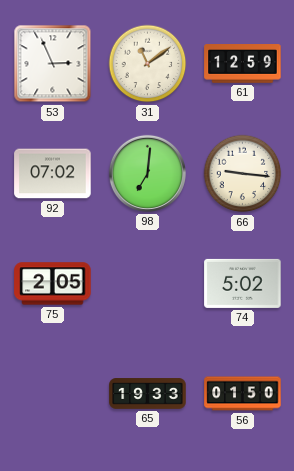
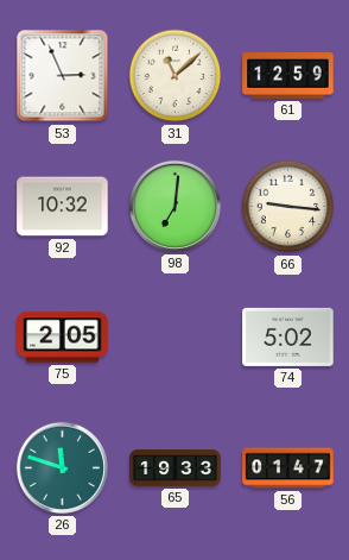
31: 11:09 -> 11:08
92: 07:02 -> 10:32
26: none -> 11:48
56: 01:50 -> 01:47
